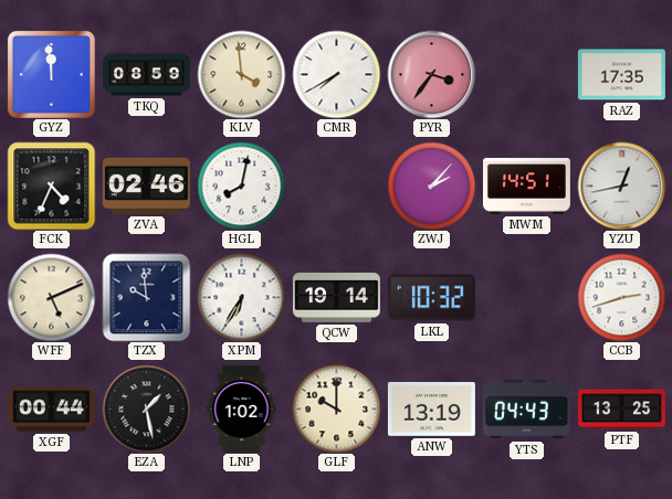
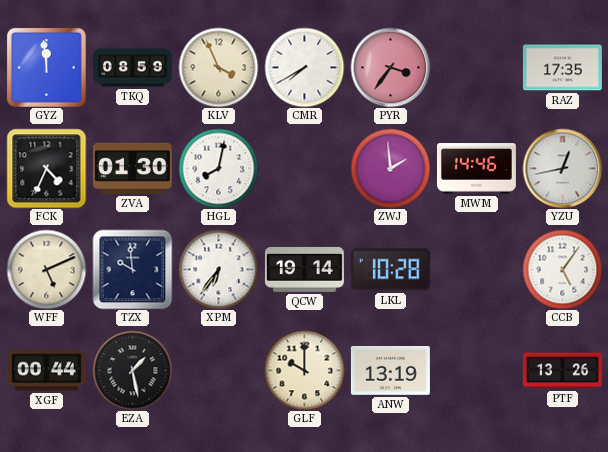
KLV: 3:59 -> 3:56
ZVA: 02:46 -> 01:30
ZWJ: 2:07 -> 1:59
MWM: 14:51 -> 14:46
XPM: 6:35 -> 6:36
LKL: 10:32 -> 10:28
CCB: 2:42 -> 5:06
LNP: 1:02 -> none
YTS: 04:43 -> none
PTF: 13:25 -> 13:26
